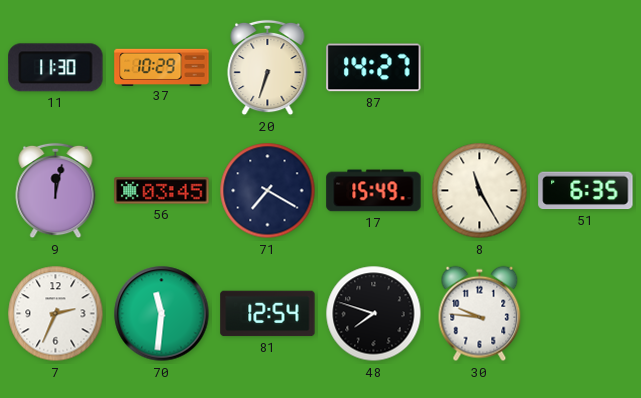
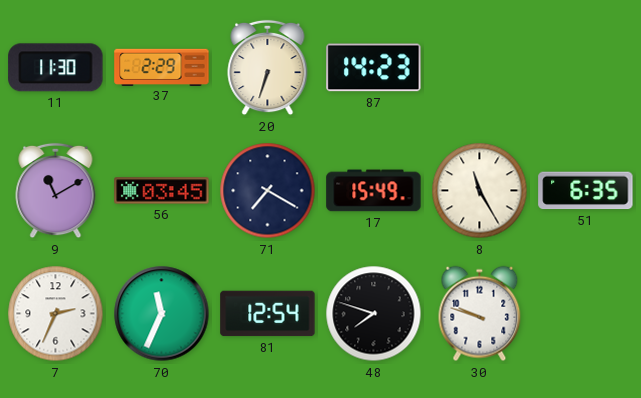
37: 10:29 -> 2:29
87: 14:27 -> 14:23
9: 12:02 -> 11:10
70: 11:31 -> 11:34
30: 9:46 -> 9:48
